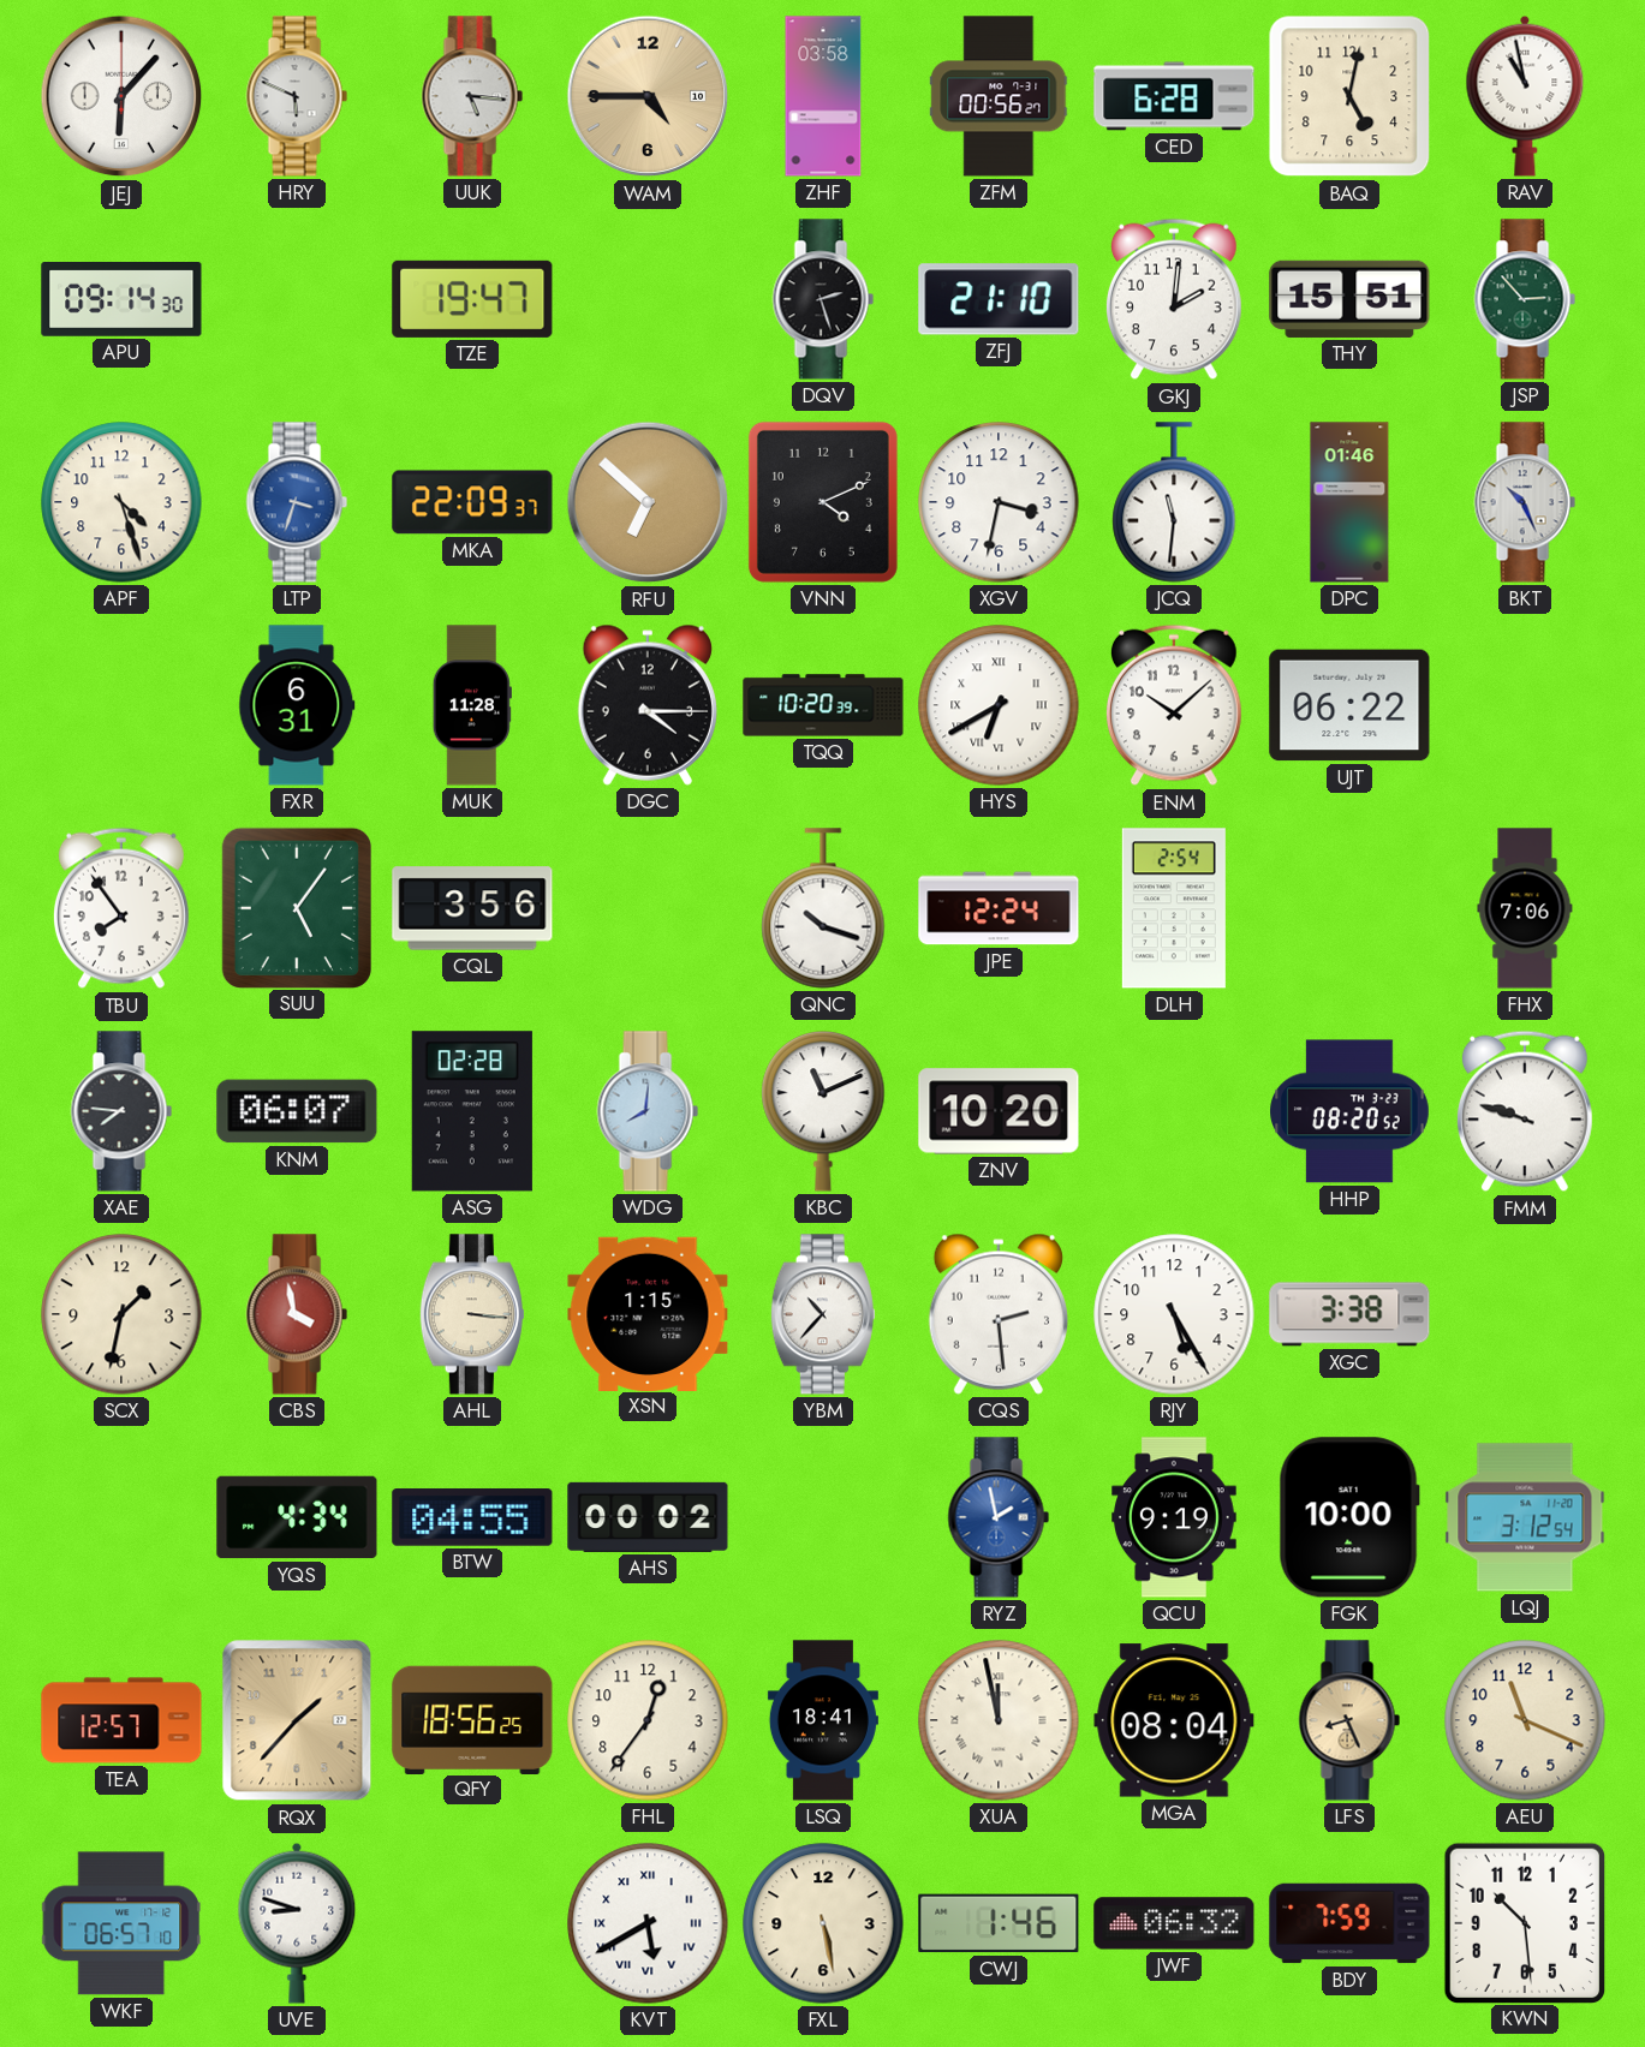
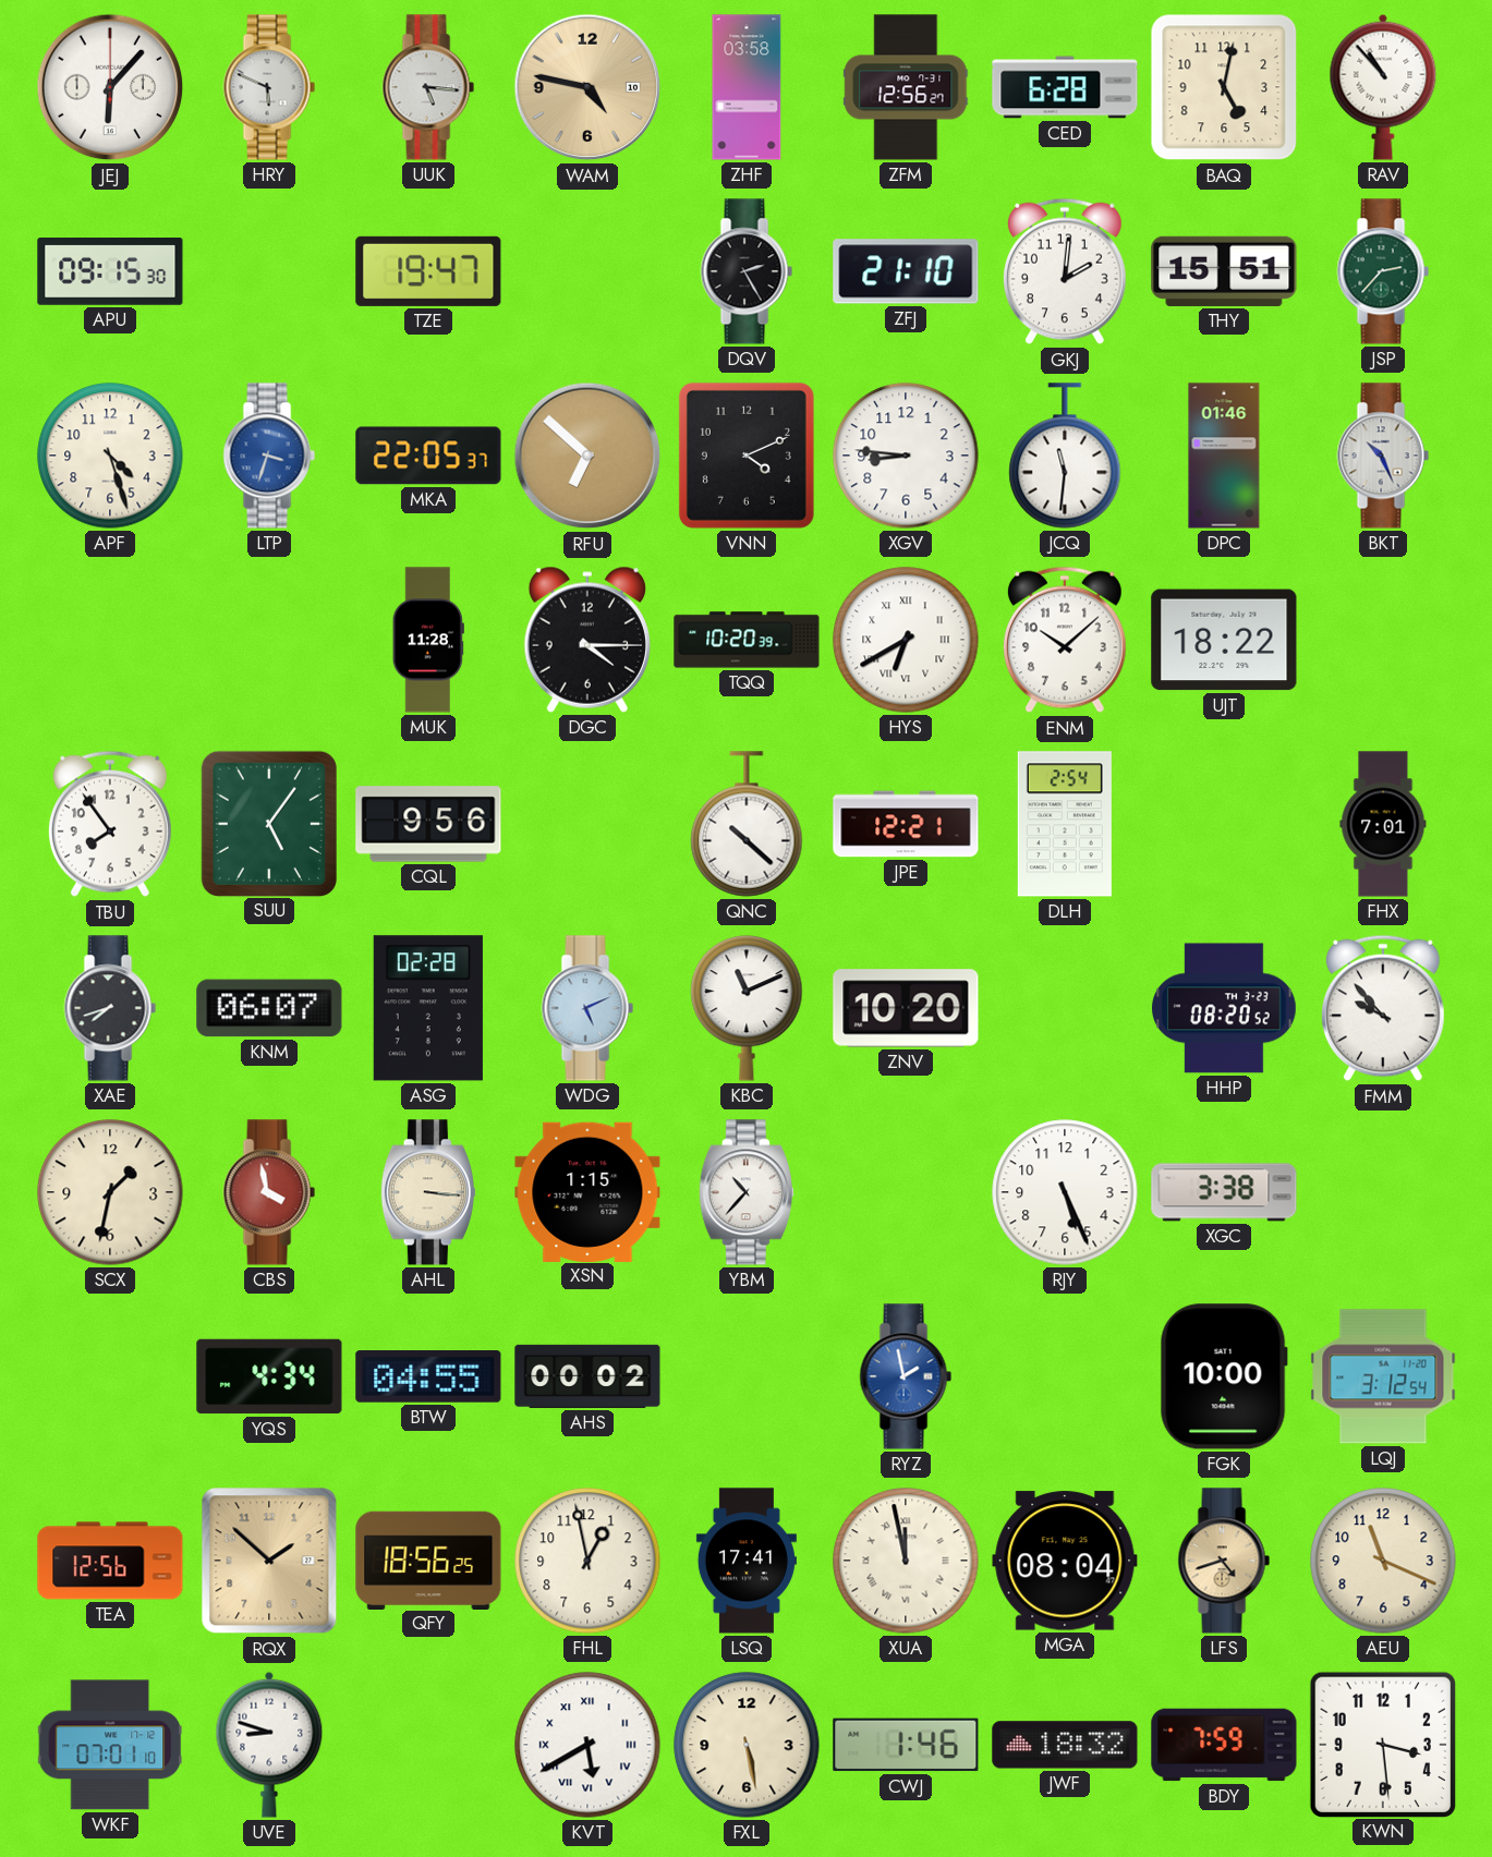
WAM: 4:45 -> 4:47
ZFM: 00:56 -> 12:56
RAV: 10:58 -> 10:53
APU: 09:14 -> 09:15
DQV: 2:27 -> 2:25
JSP: 2:53 -> 2:37
MKA: 22:09 -> 22:05
XGV: 3:32 -> 8:46
FXR: 6:31 -> none
UJT: 06:22 -> 18:22
CQL: 3:56 -> 9:56
QNC: 10:18 -> 10:22
JPE: 12:24 -> 12:21
FHX: 7:06 -> 7:01
XAE: 7:46 -> 7:42
WDG: 8:01 -> 5:11
FMM: 9:48 -> 9:53
CQS: 2:29 -> none
RJY: 5:25 -> 5:26
QCU: 9:19 -> none
TEA: 12:57 -> 12:56
RQX: 1:37 -> 1:52
FHL: 12:36 -> 12:58
LSQ: 18:41 -> 17:41
LFS: 8:26 -> 4:42
WKF: 06:57 -> 07:01
JWF: 06:32 -> 18:32
KWN: 10:29 -> 3:29
